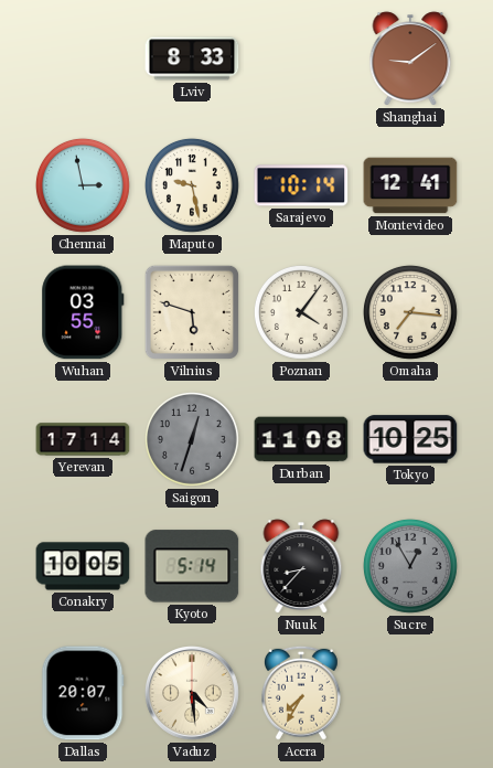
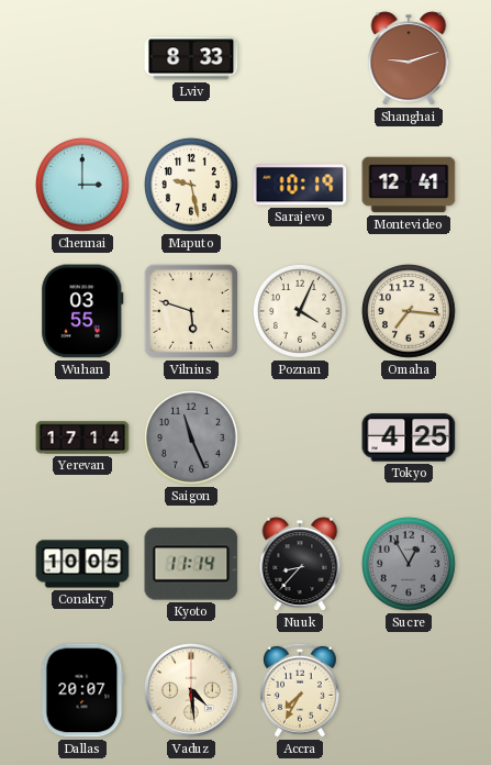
Shanghai: 9:09 -> 9:12
Chennai: 2:58 -> 3:00
Sarajevo: 10:14 -> 10:19
Poznan: 4:06 -> 4:04
Saigon: 12:33 -> 11:26
Durban: 11:08 -> none
Tokyo: 10:25 -> 4:25
Kyoto: 5:14 -> 11:14
